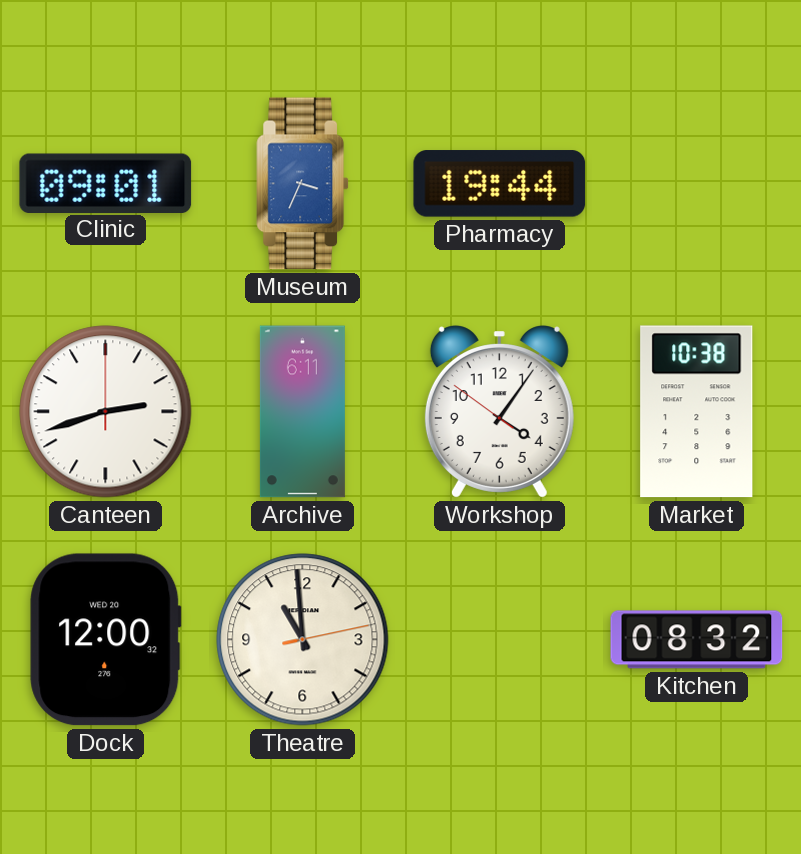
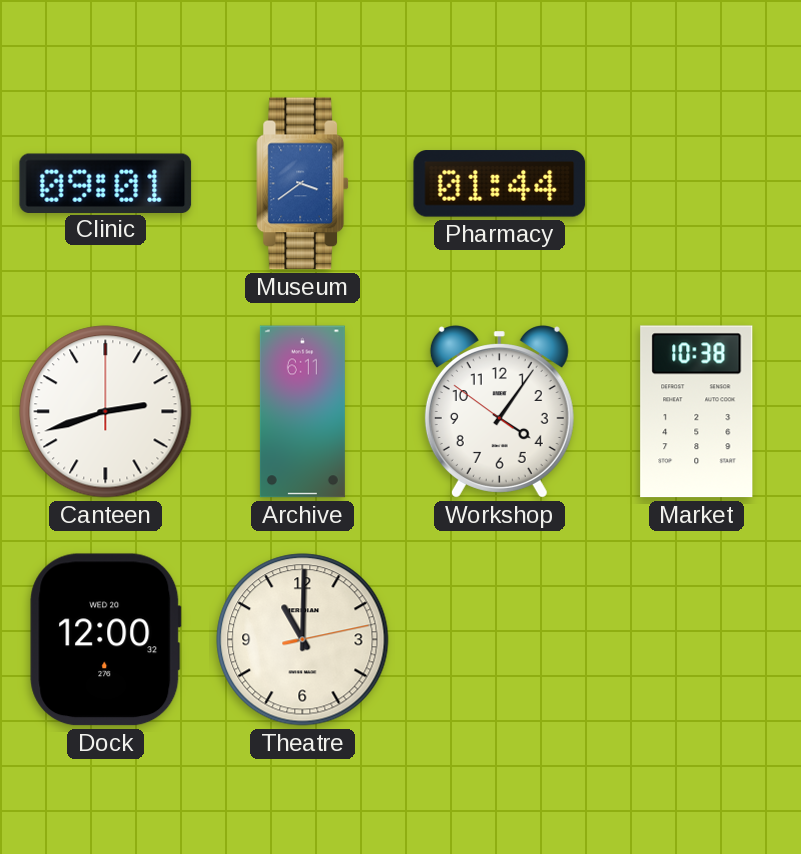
Museum: 3:34 -> 3:39
Pharmacy: 19:44 -> 01:44
Theatre: 10:59 -> 11:00
Kitchen: 08:32 -> none
